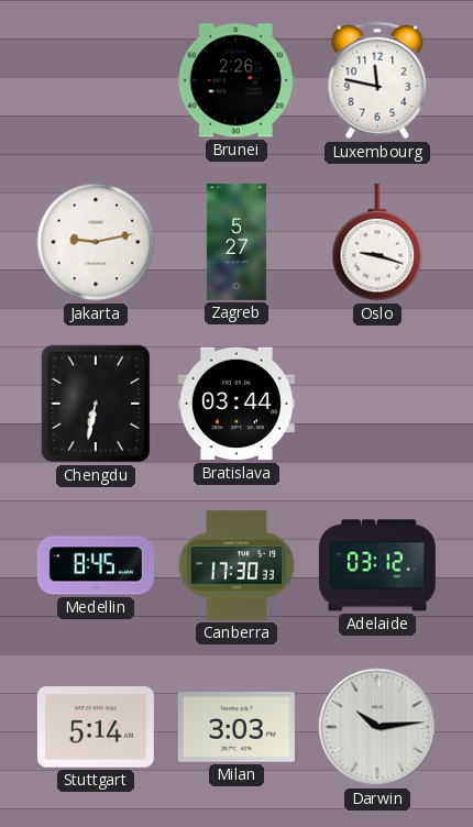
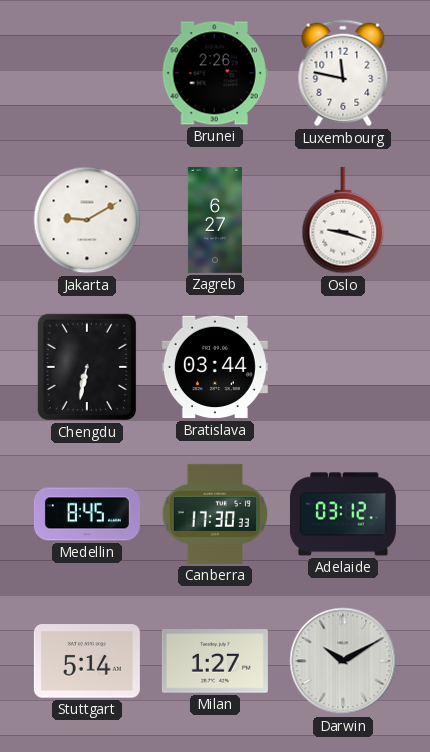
Jakarta: 9:13 -> 9:10
Zagreb: 5:27 -> 6:27
Milan: 3:03 -> 1:27
Darwin: 10:14 -> 10:10
